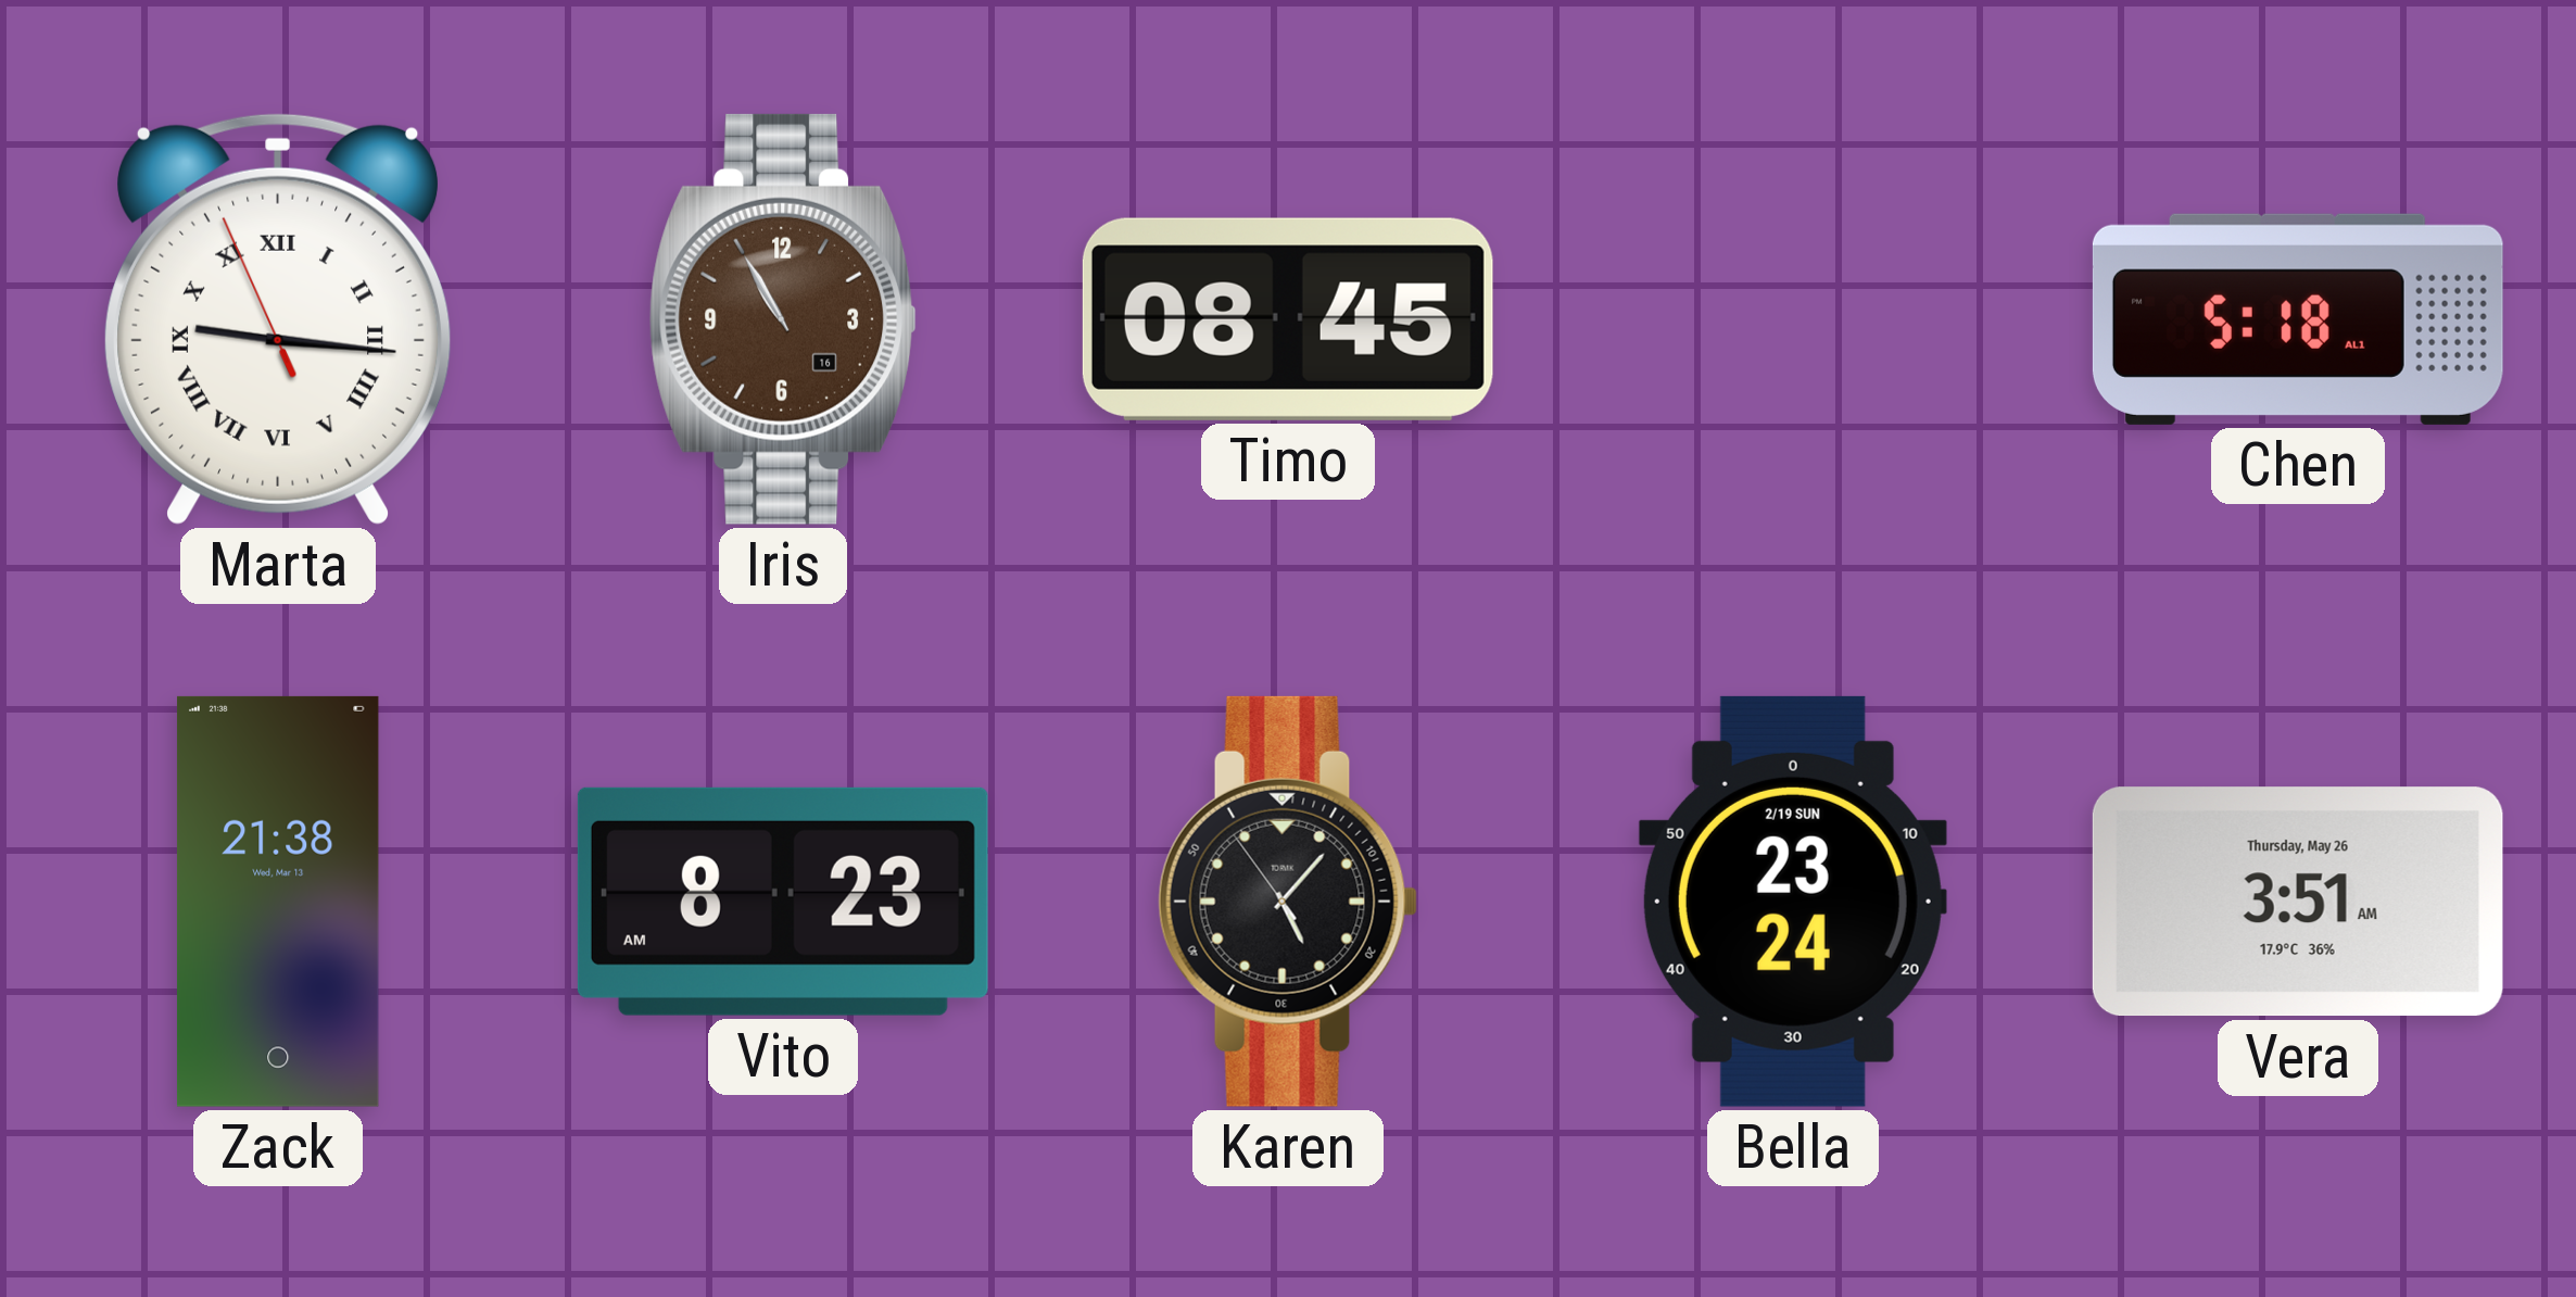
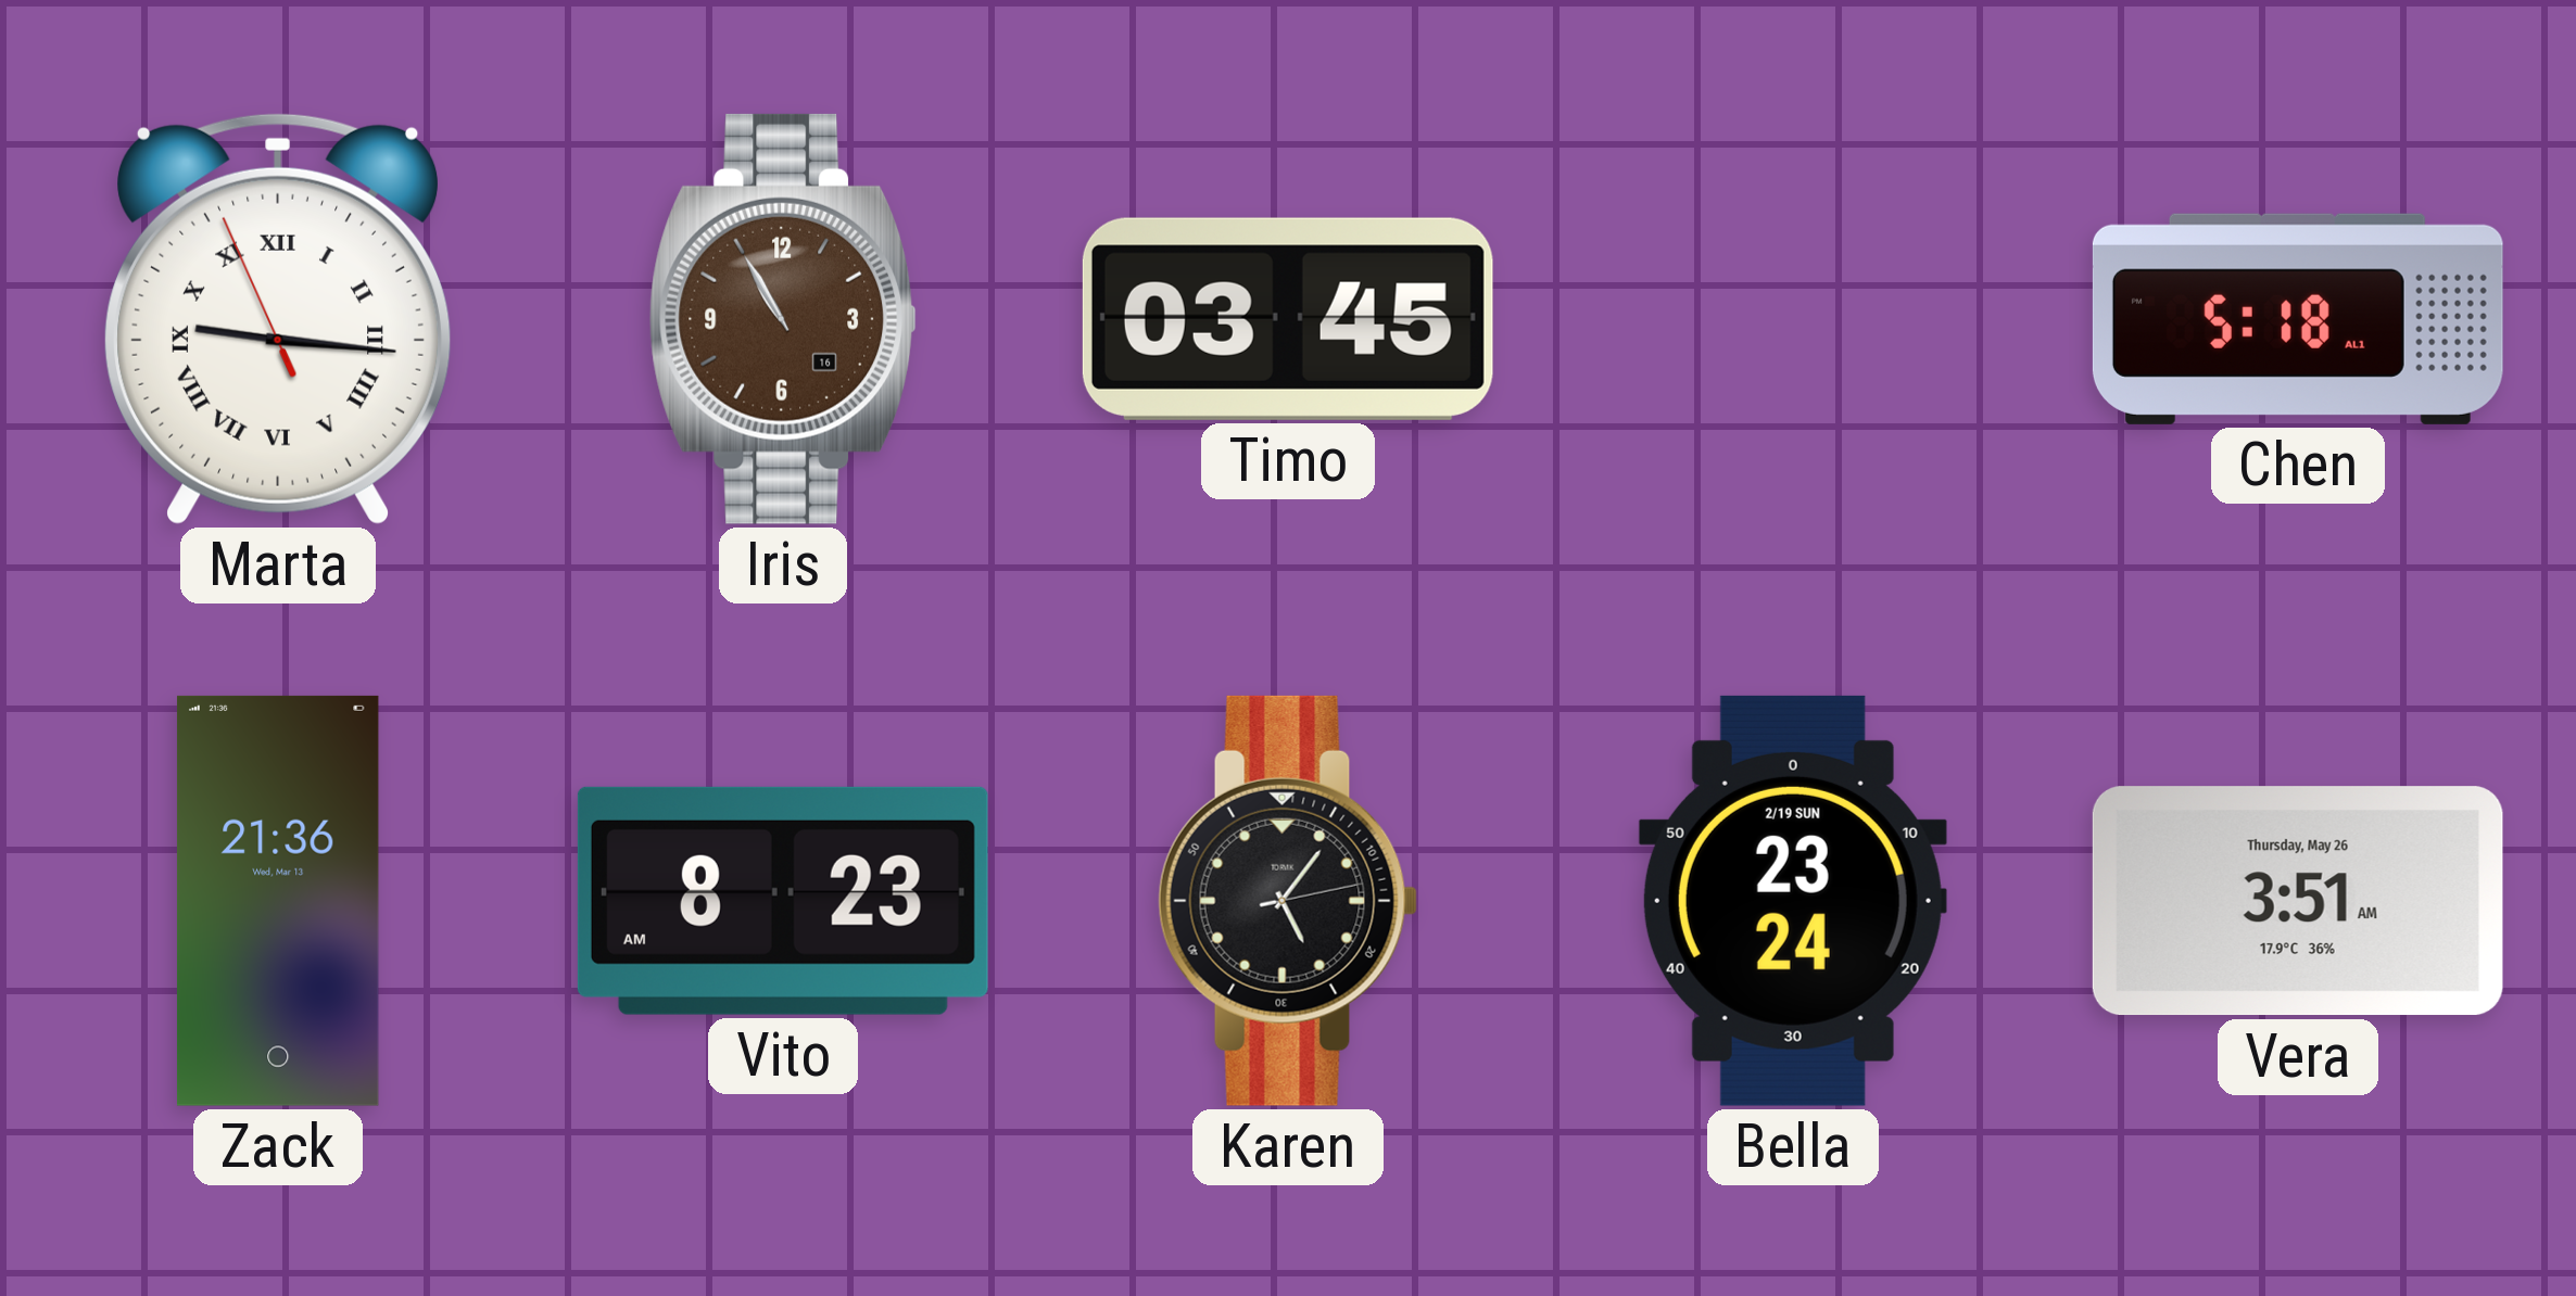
Timo: 08:45 -> 03:45
Zack: 21:38 -> 21:36
Karen: 5:06:54 -> 5:06:13
